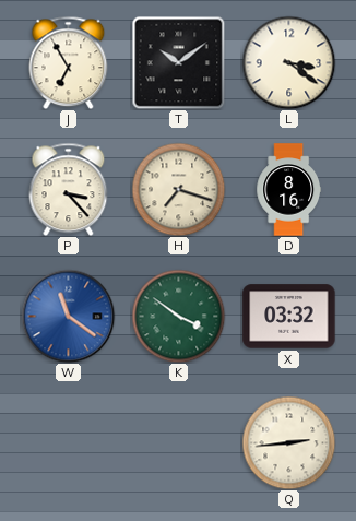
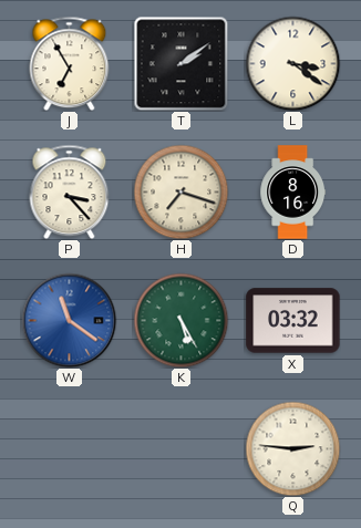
T: 10:09 -> 2:09
K: 3:51 -> 5:25
Q: 2:44 -> 2:46
